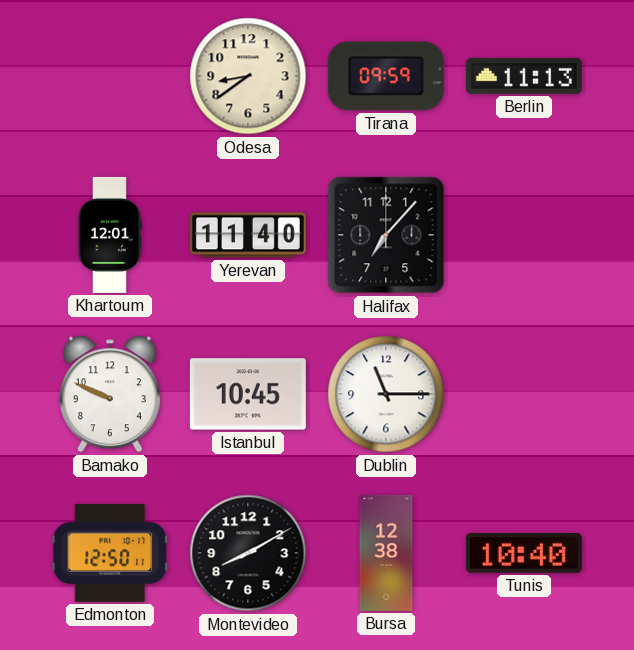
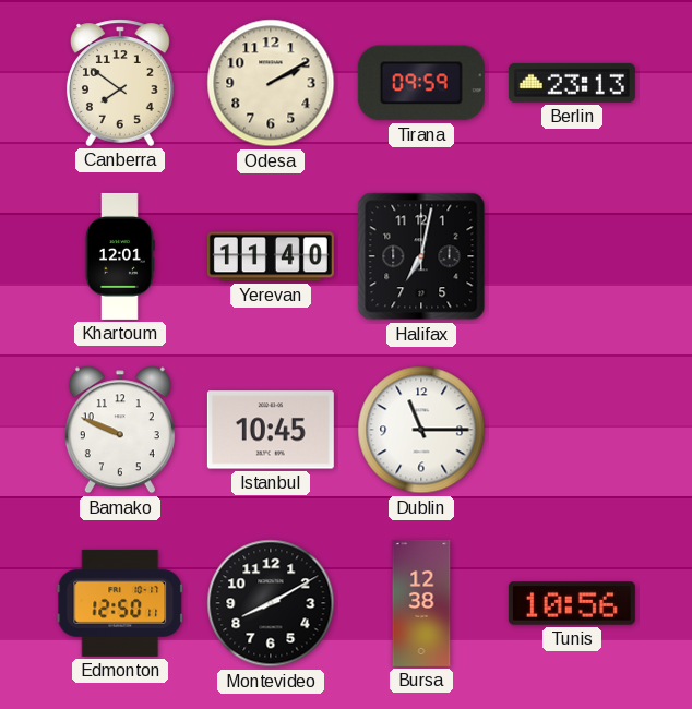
Canberra: none -> 7:51
Odesa: 8:39 -> 2:10
Berlin: 11:13 -> 23:13
Halifax: 7:07 -> 7:02
Tunis: 10:40 -> 10:56
